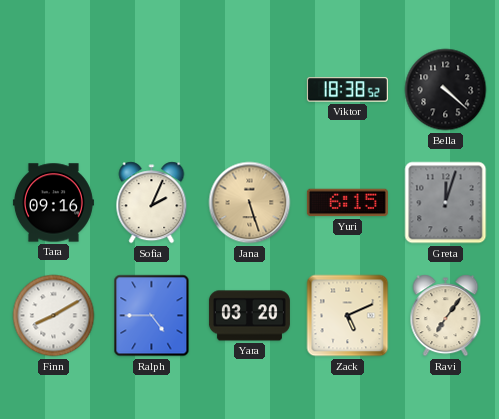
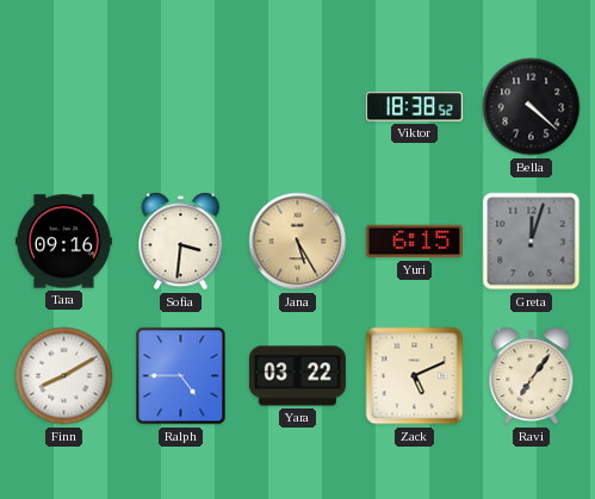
Sofia: 2:04 -> 3:31
Jana: 5:27 -> 5:25
Yara: 03:20 -> 03:22
